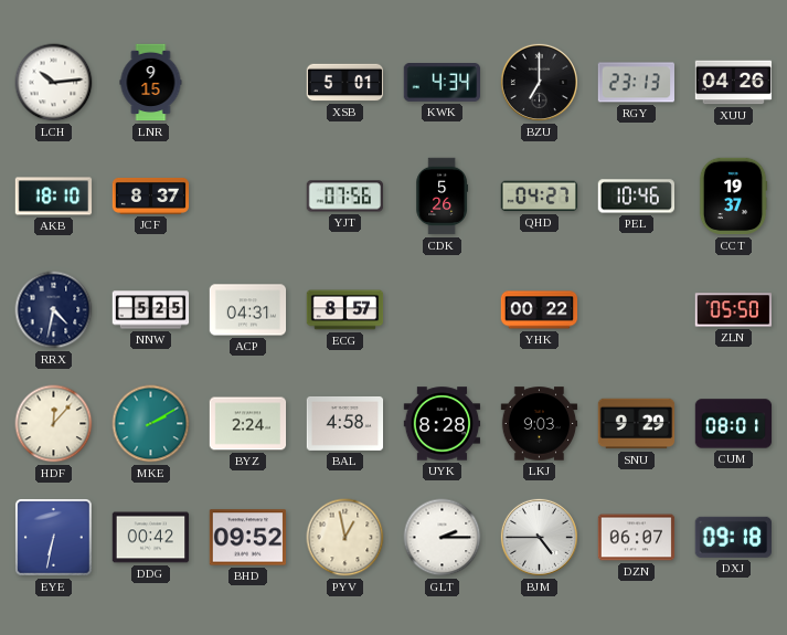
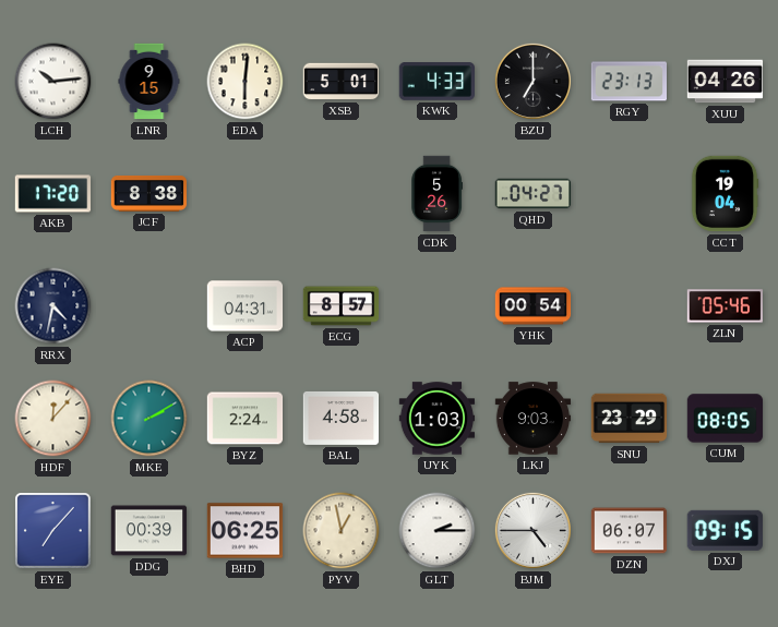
EDA: none -> 6:01
KWK: 4:34 -> 4:33
AKB: 18:10 -> 17:20
JCF: 8:37 -> 8:38
YJT: 07:56 -> none
PEL: 10:46 -> none
CCT: 19:37 -> 19:04
NNW: 5:25 -> none
YHK: 00:22 -> 00:54
ZLN: 05:50 -> 05:46
UYK: 8:28 -> 1:03
SNU: 9:29 -> 23:29
CUM: 08:01 -> 08:05
EYE: 6:32 -> 7:07
DDG: 00:42 -> 00:39
BHD: 09:52 -> 06:25
DXJ: 09:18 -> 09:15
